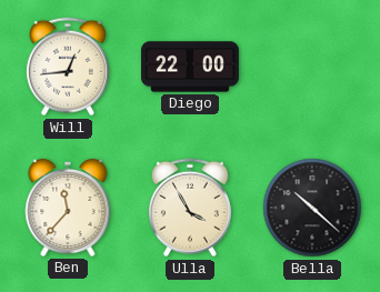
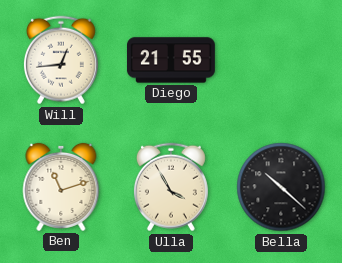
Diego: 22:00 -> 21:55
Ben: 11:37 -> 11:12
